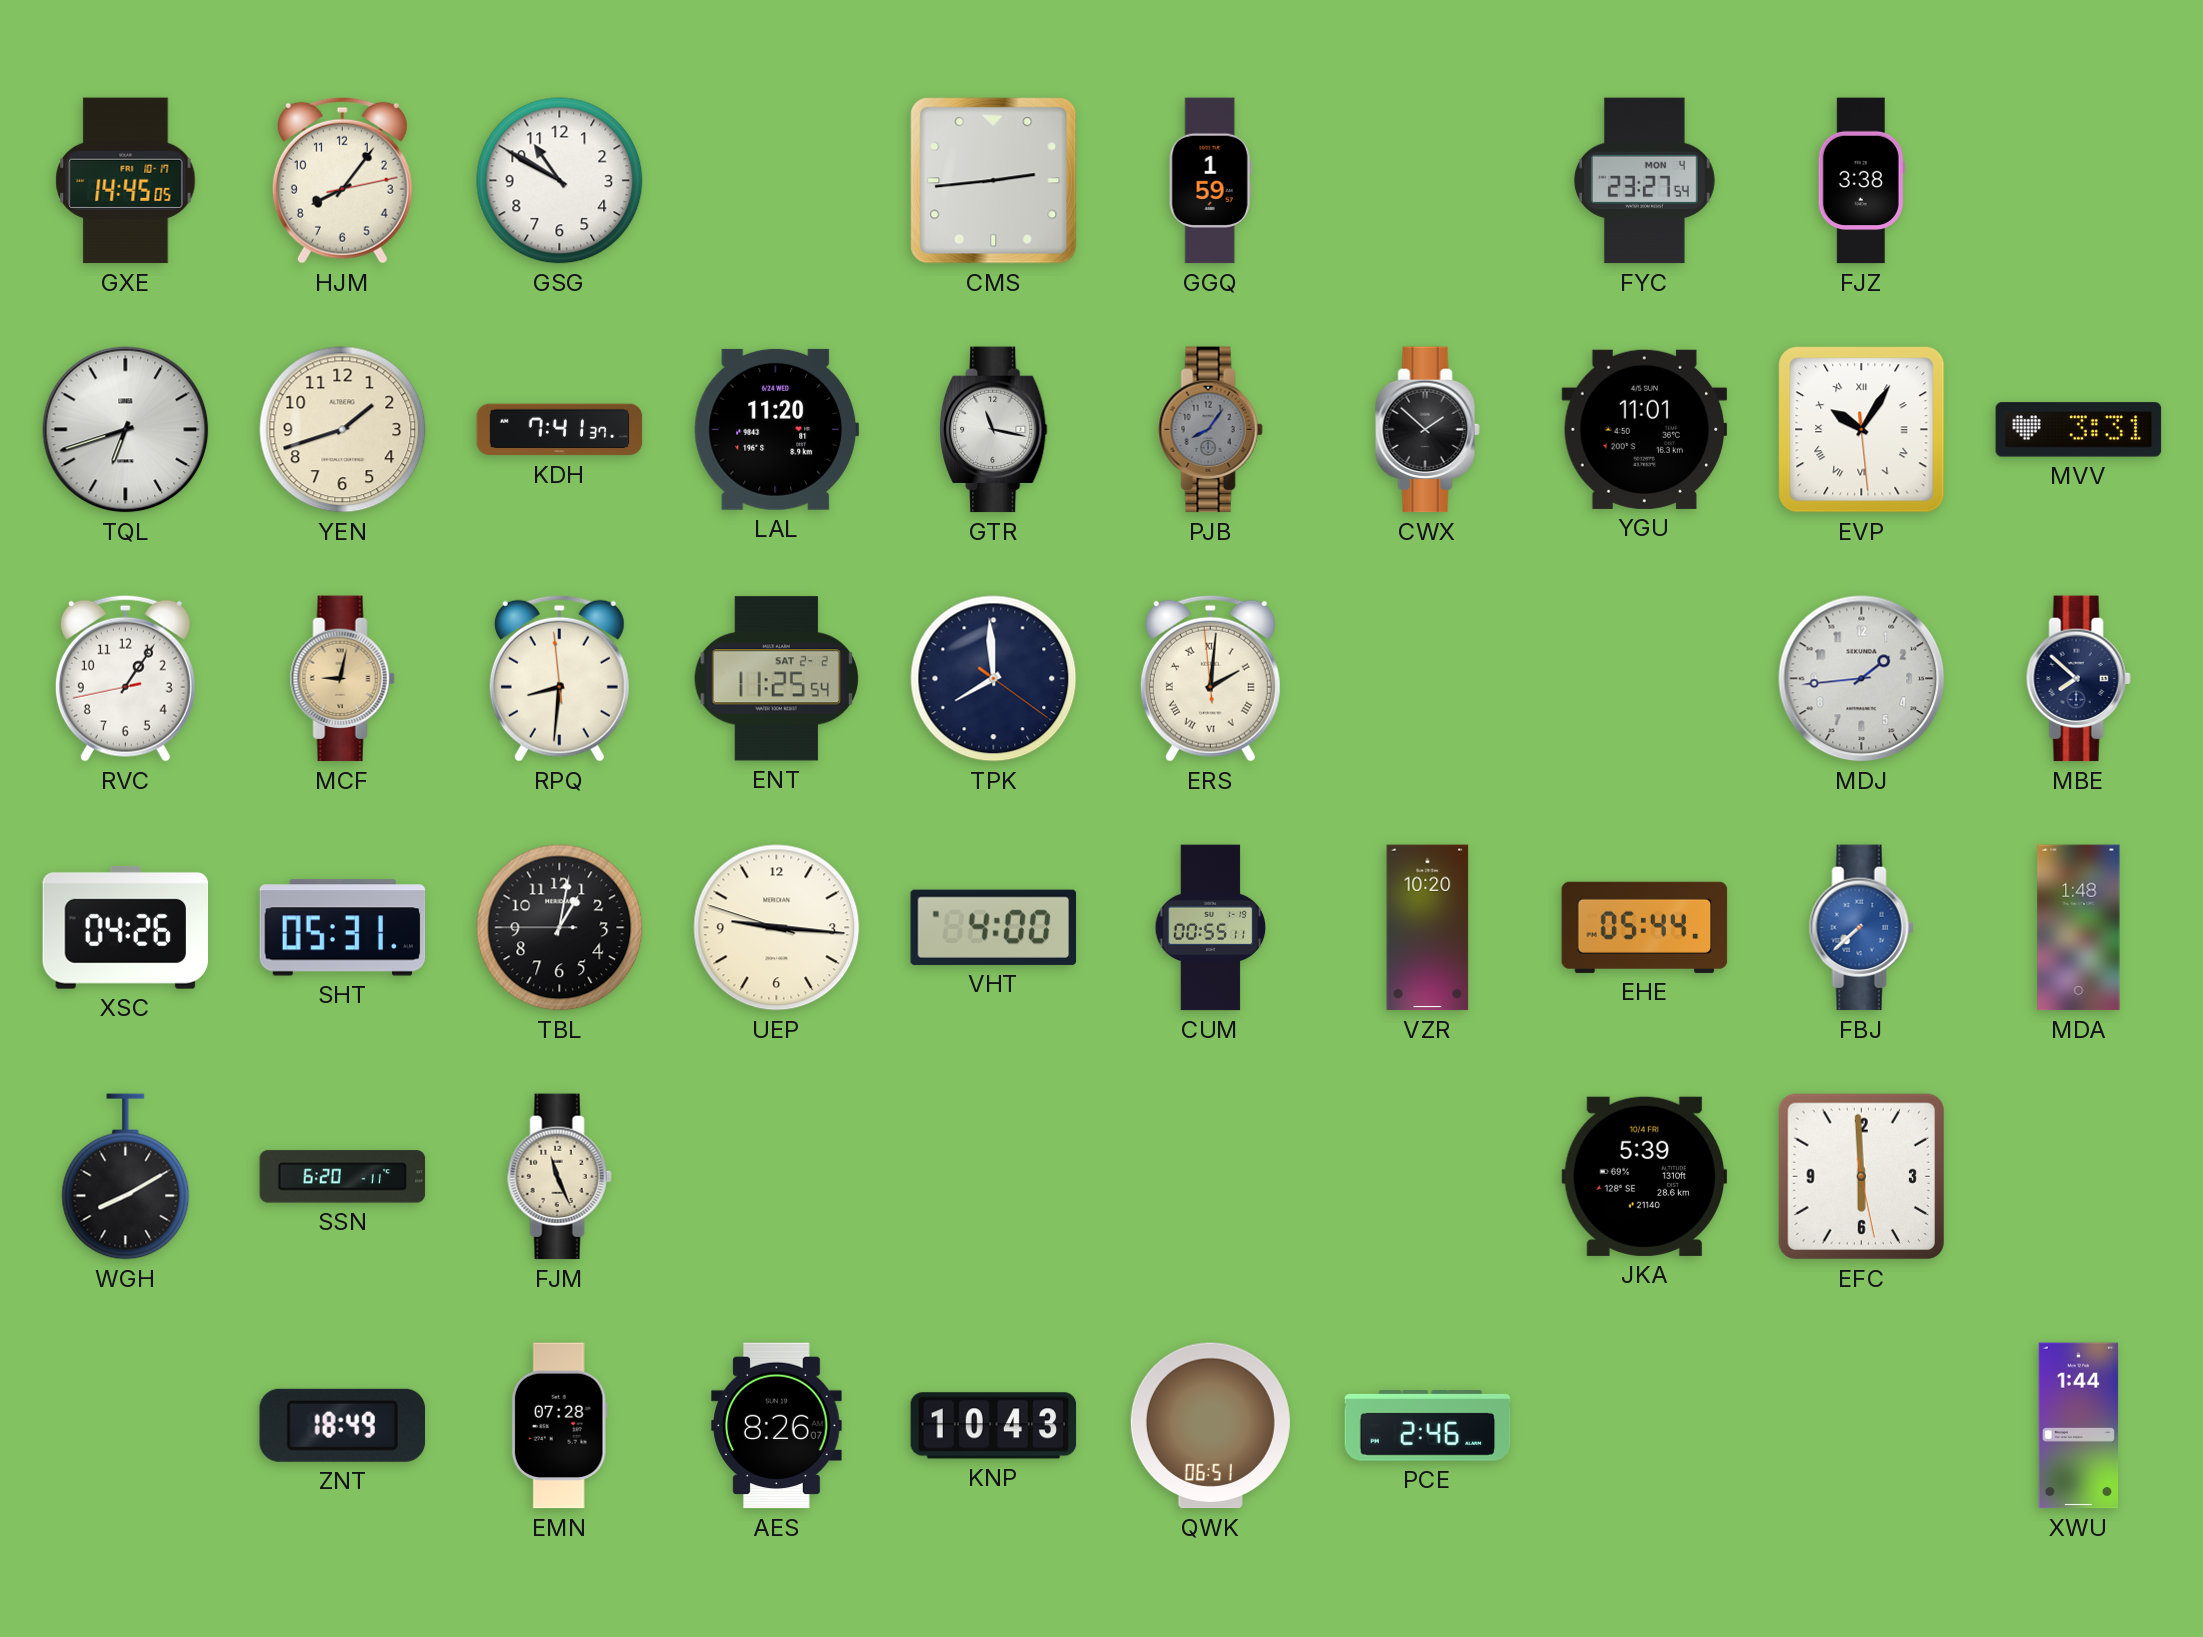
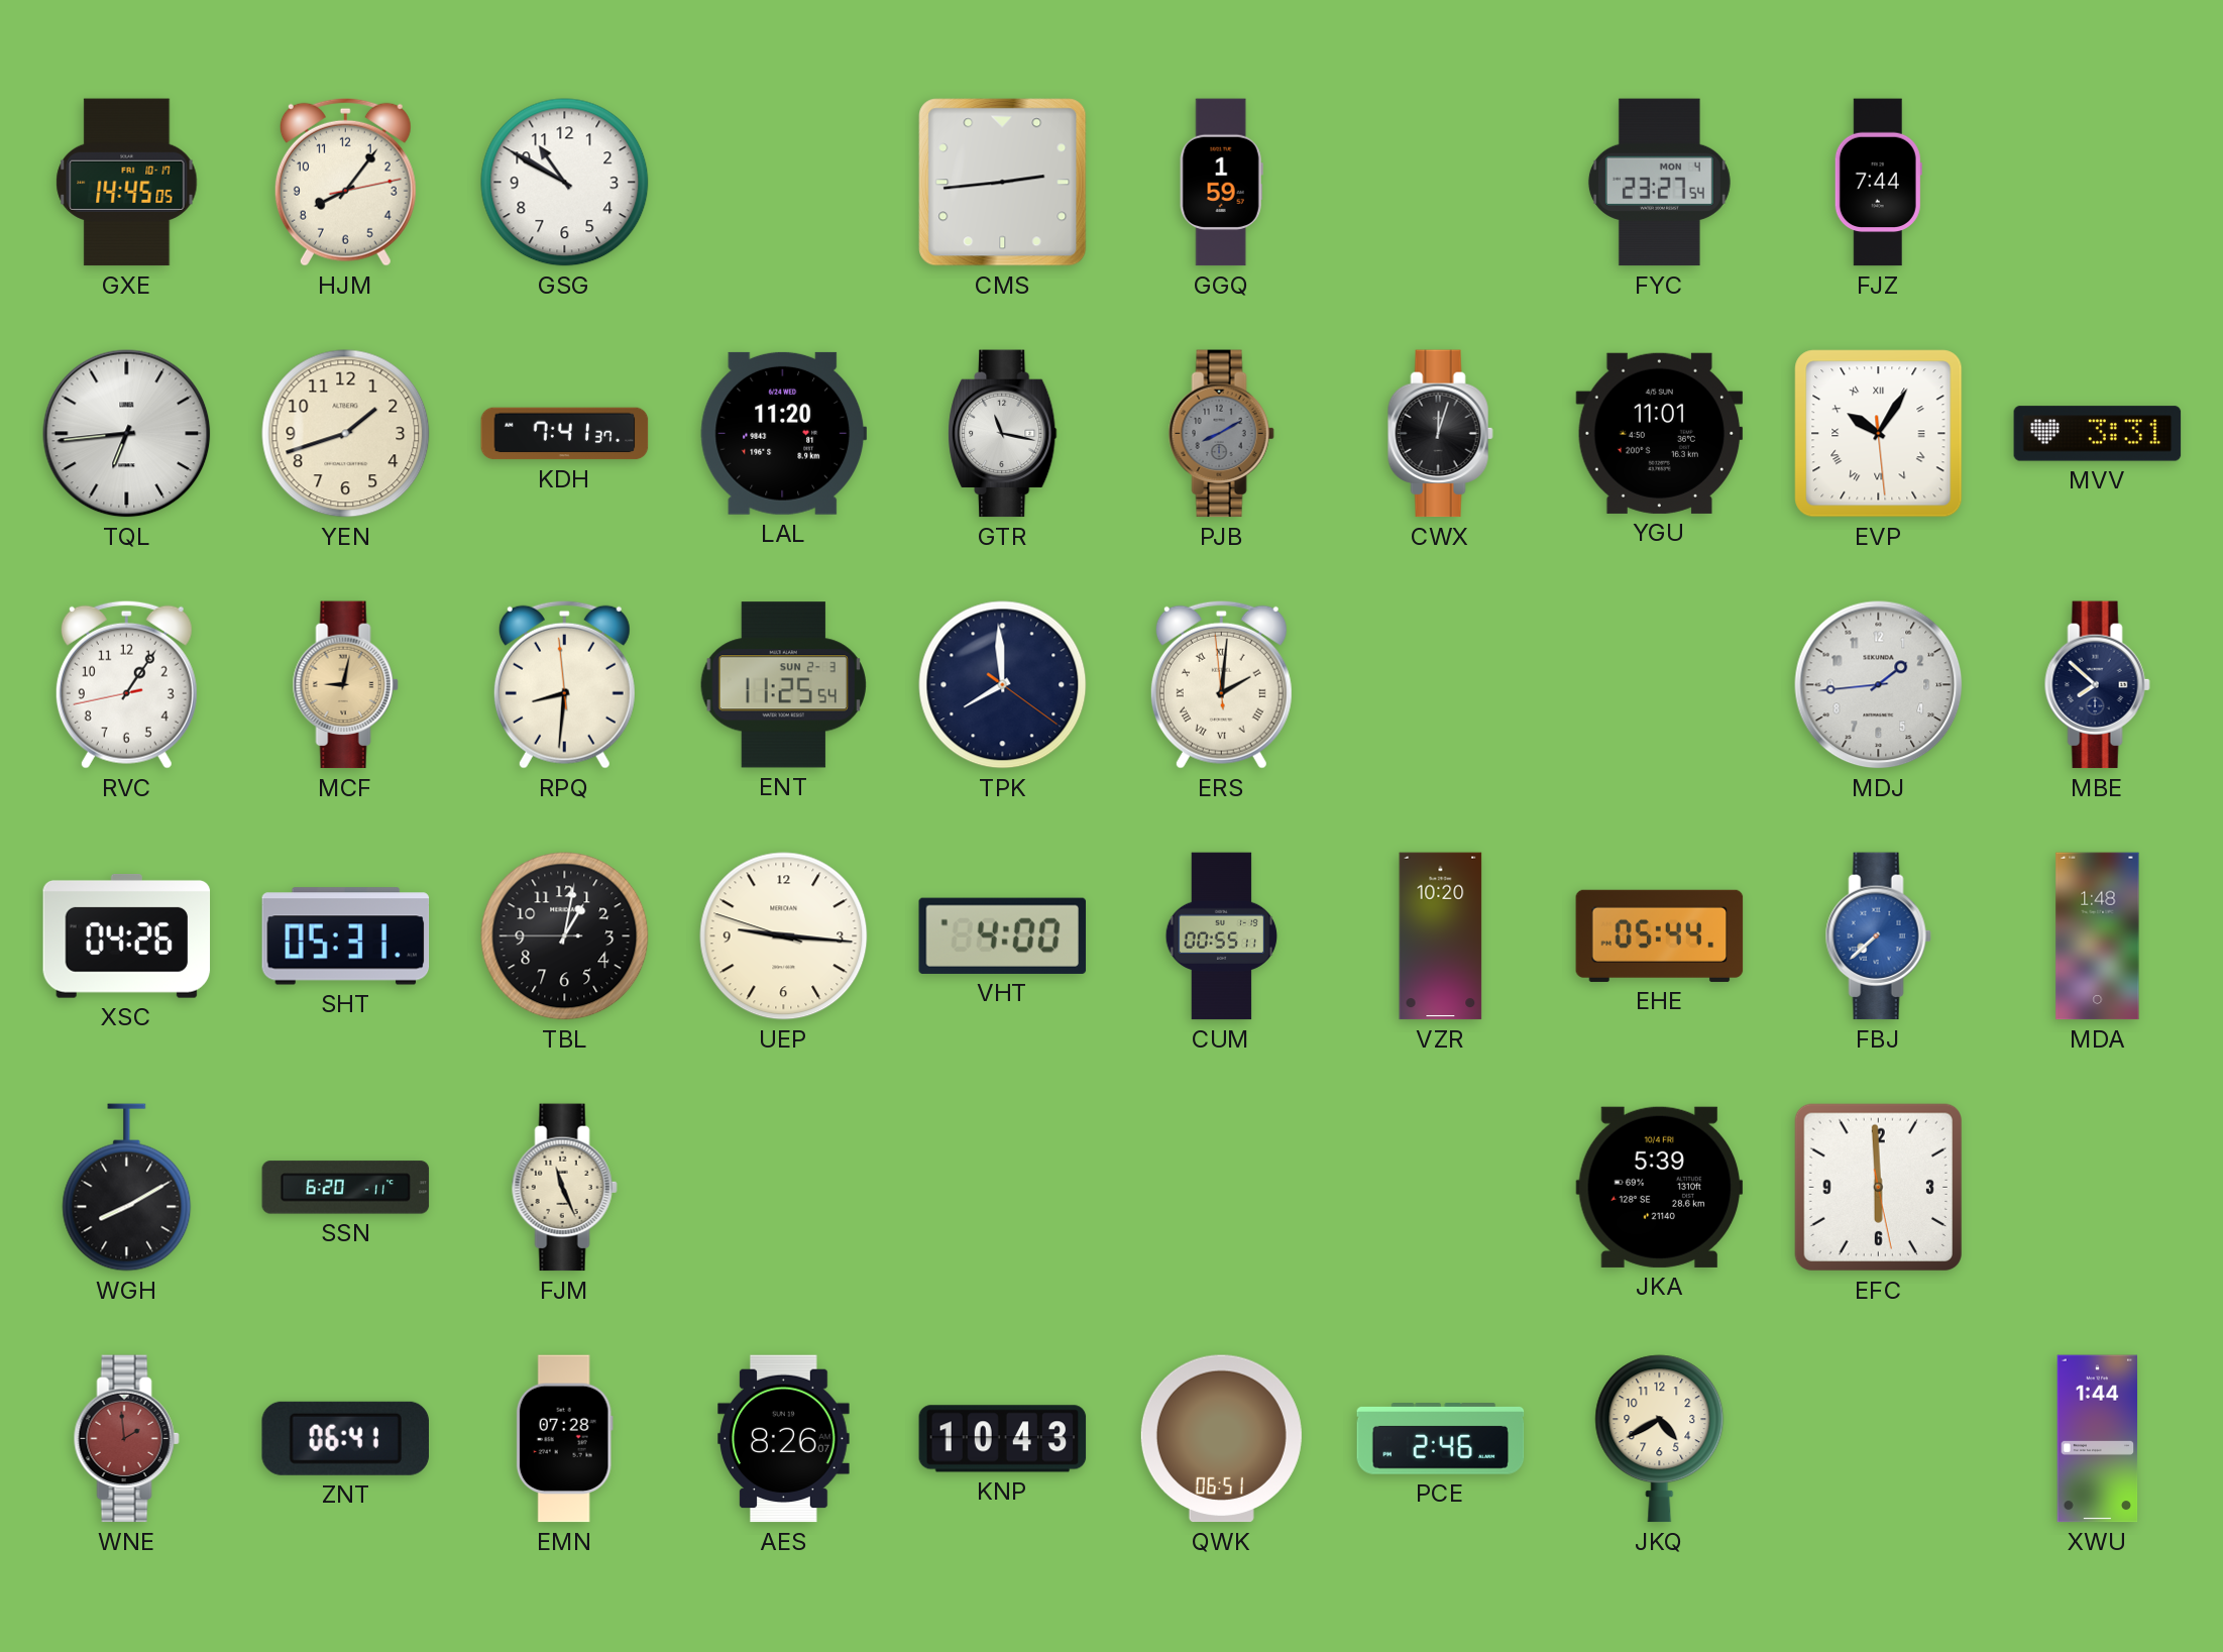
FJZ: 3:38 -> 7:44
TQL: 6:42 -> 6:44
PJB: 8:06 -> 8:10
CWX: 1:52 -> 12:03
ENT date: SAT 2-2 -> SUN 2-3
WNE: none -> 1:59
ZNT: 18:49 -> 06:41
JKQ: none -> 4:40
